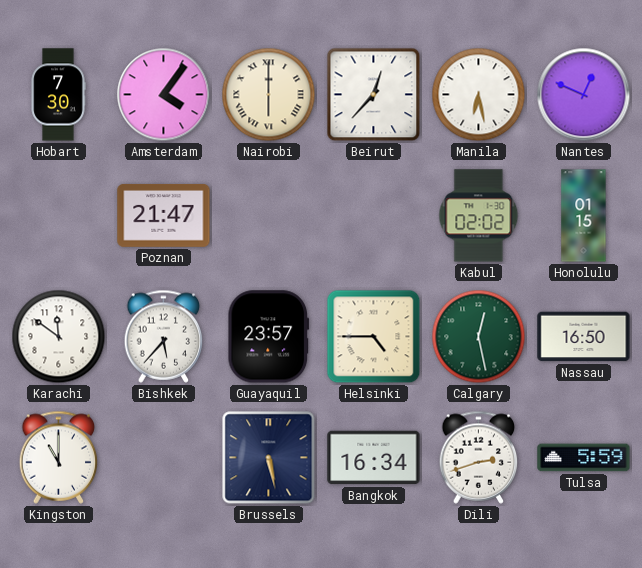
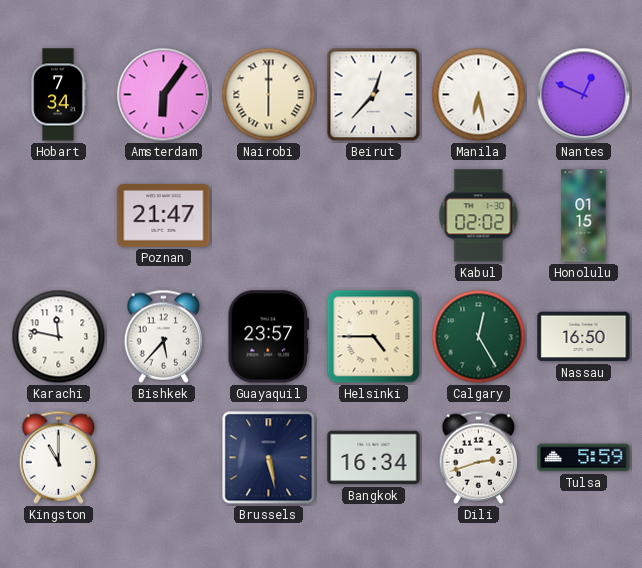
Hobart: 7:30 -> 7:34
Amsterdam: 4:06 -> 6:06
Karachi: 11:51 -> 11:47
Calgary: 12:28 -> 12:25
